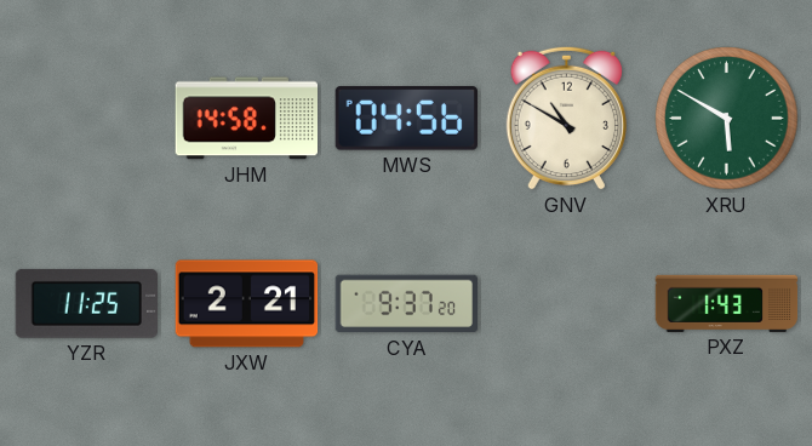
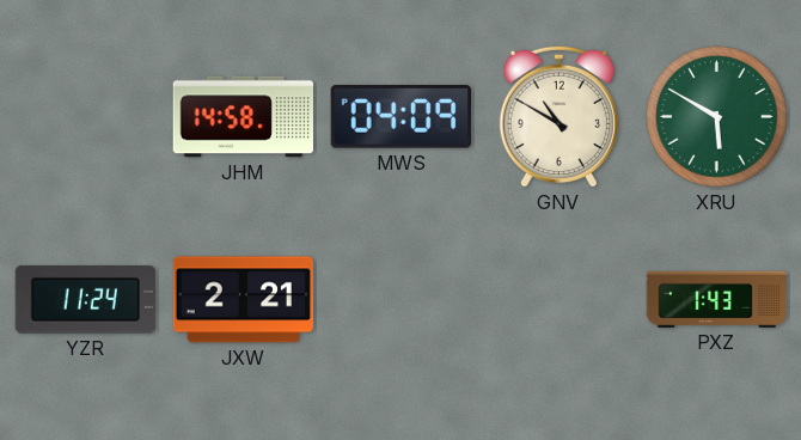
MWS: 04:56 -> 04:09
YZR: 11:25 -> 11:24
CYA: 9:37 -> none
